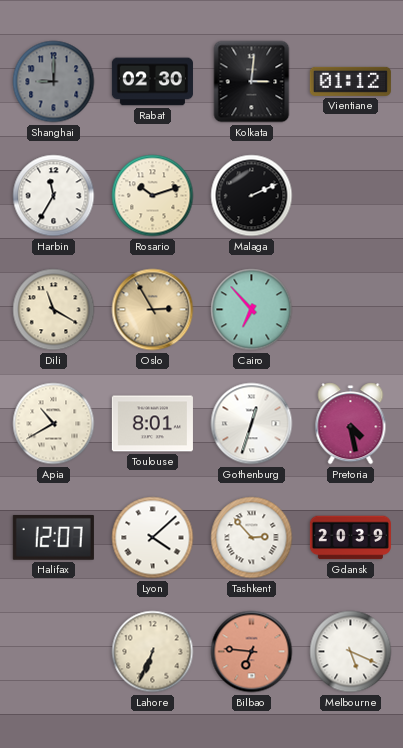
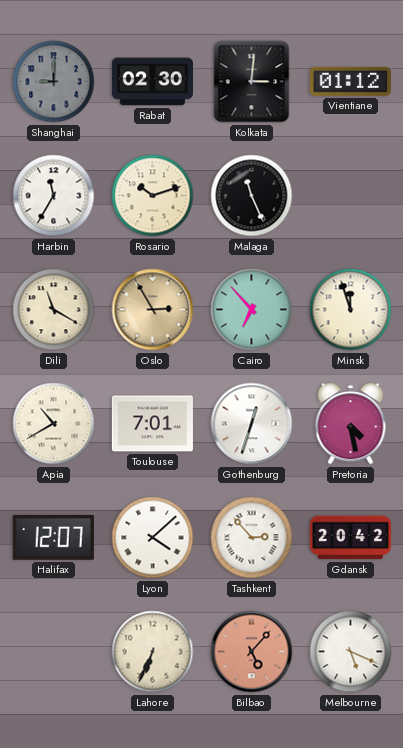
Malaga: 2:11 -> 11:26
Minsk: none -> 11:57
Toulouse: 8:01 -> 7:01
Gdansk: 20:39 -> 20:42
Bilbao: 6:46 -> 5:07
